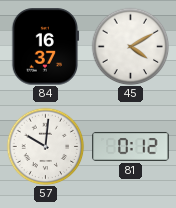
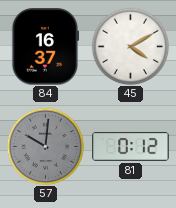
57 dial: white -> grey
